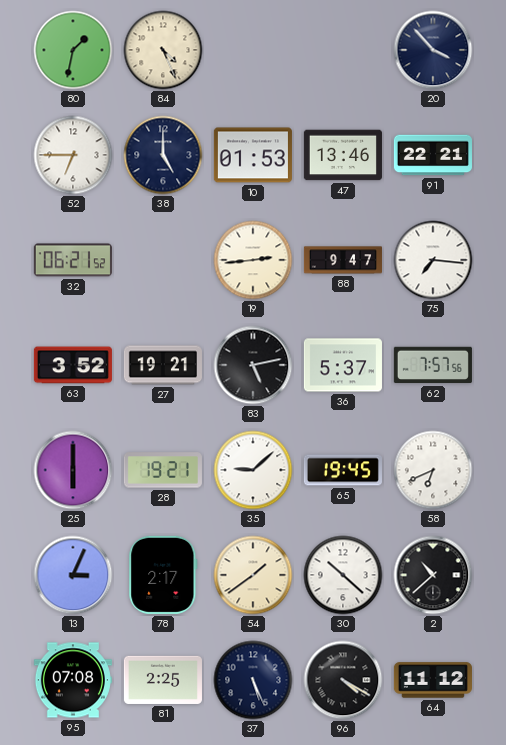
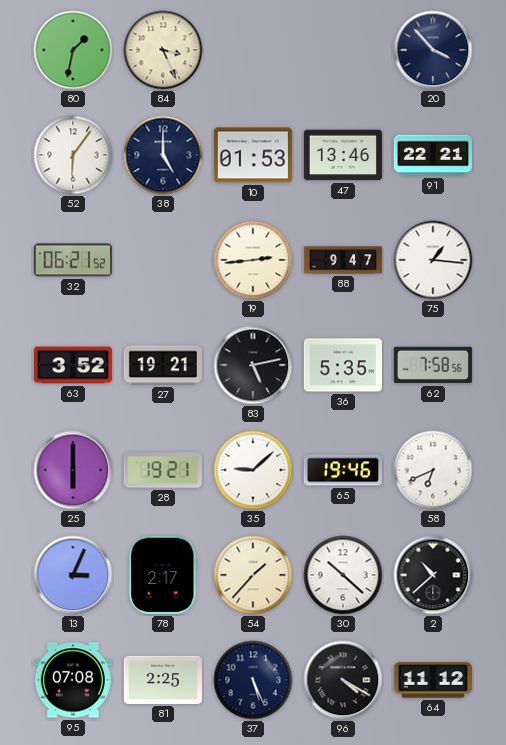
84: 4:26 -> 3:26
52: 6:45 -> 6:06
75: 7:16 -> 1:16
36: 5:37 -> 5:35
62: 7:57 -> 7:58
65: 19:45 -> 19:46
54: 1:39 -> 1:37
